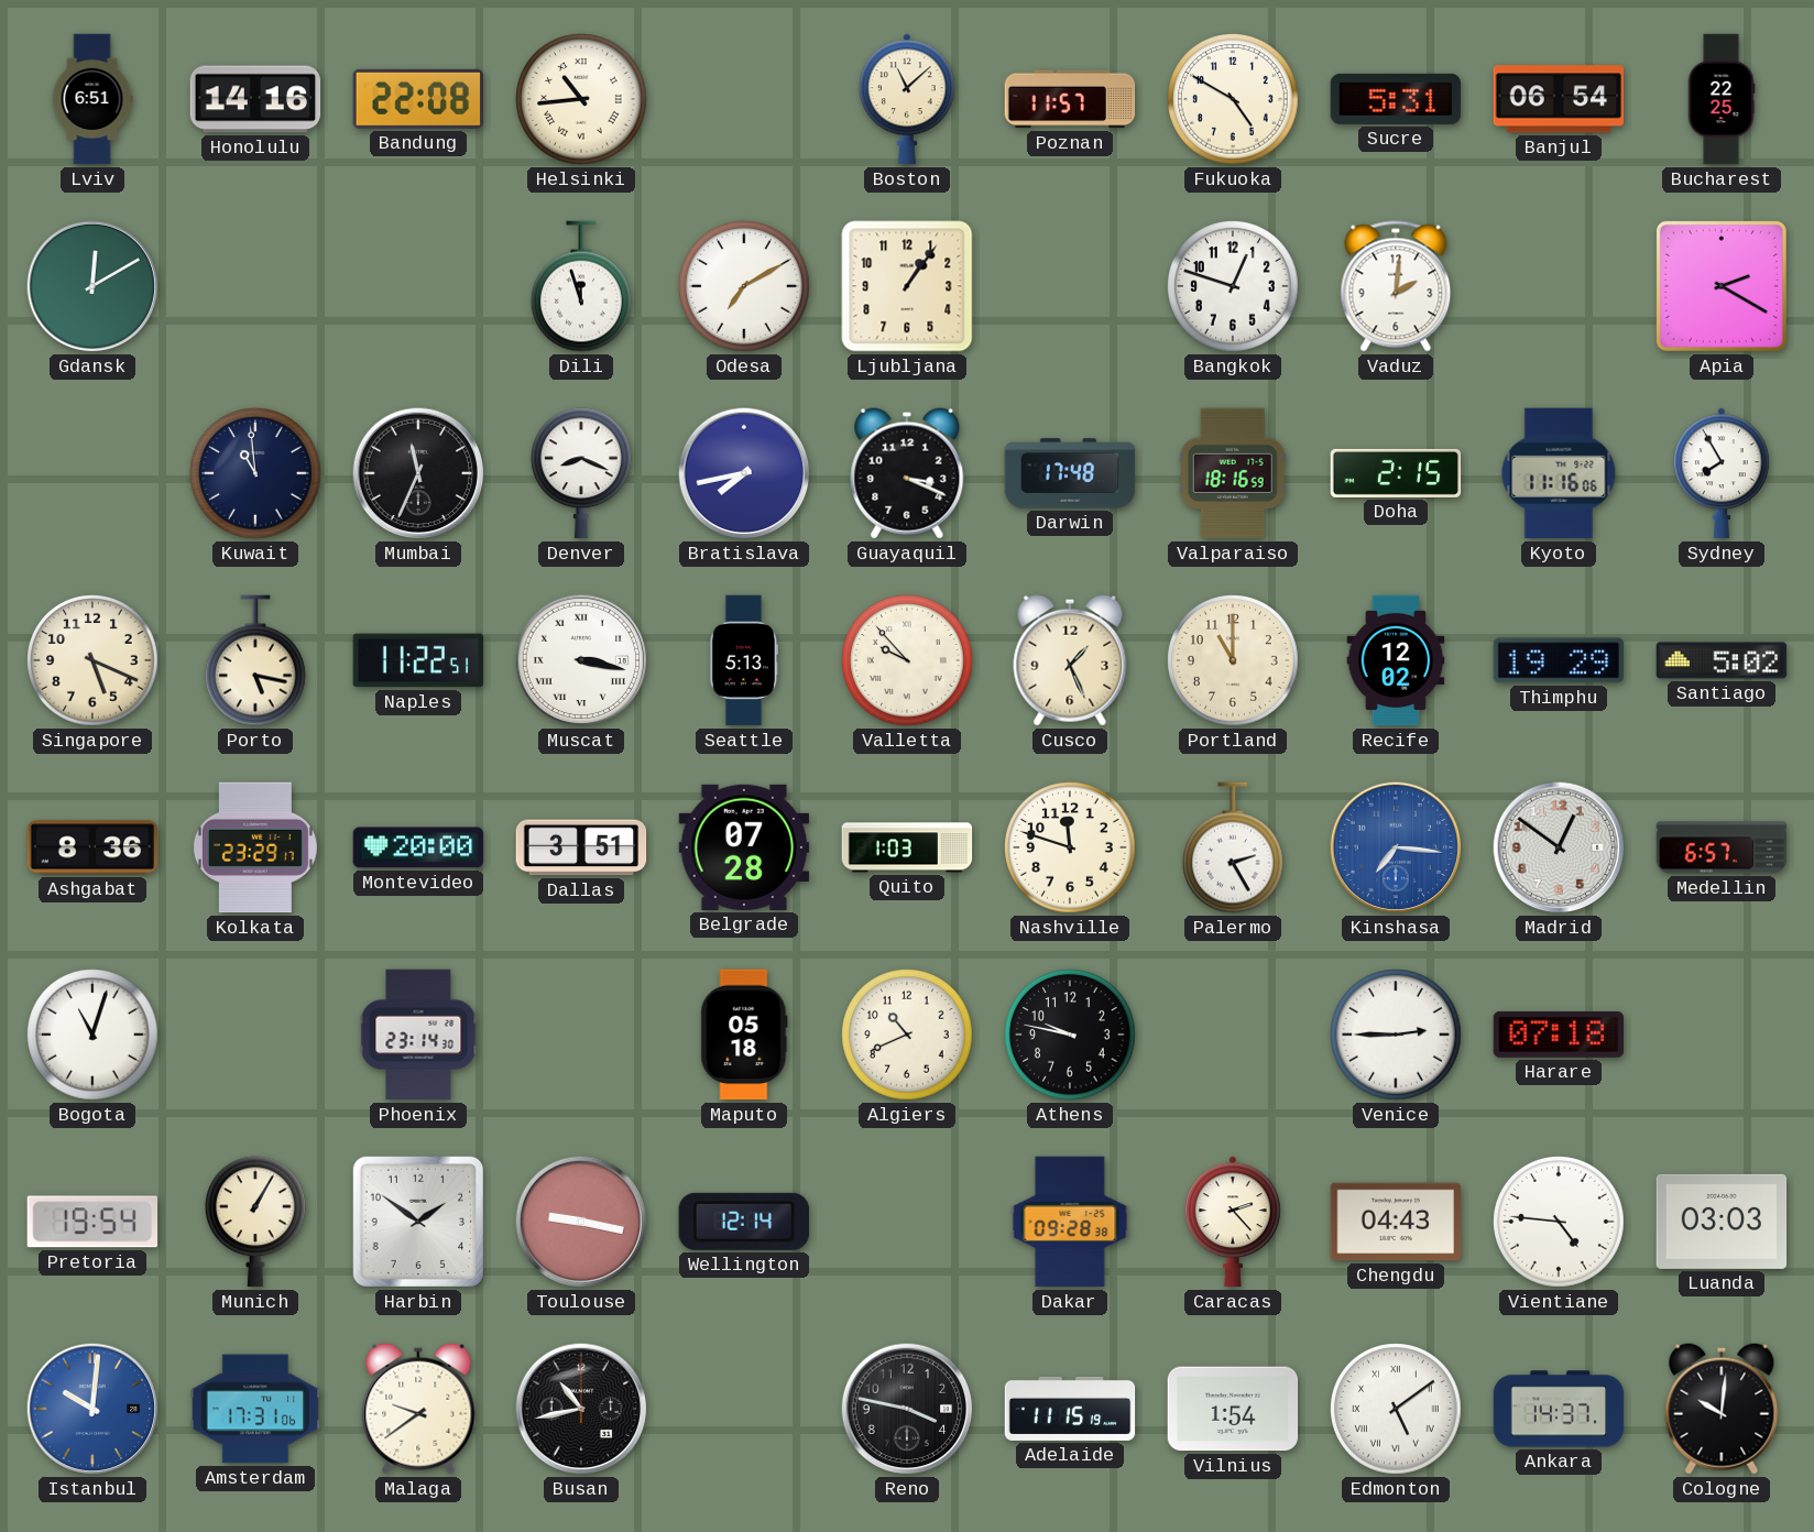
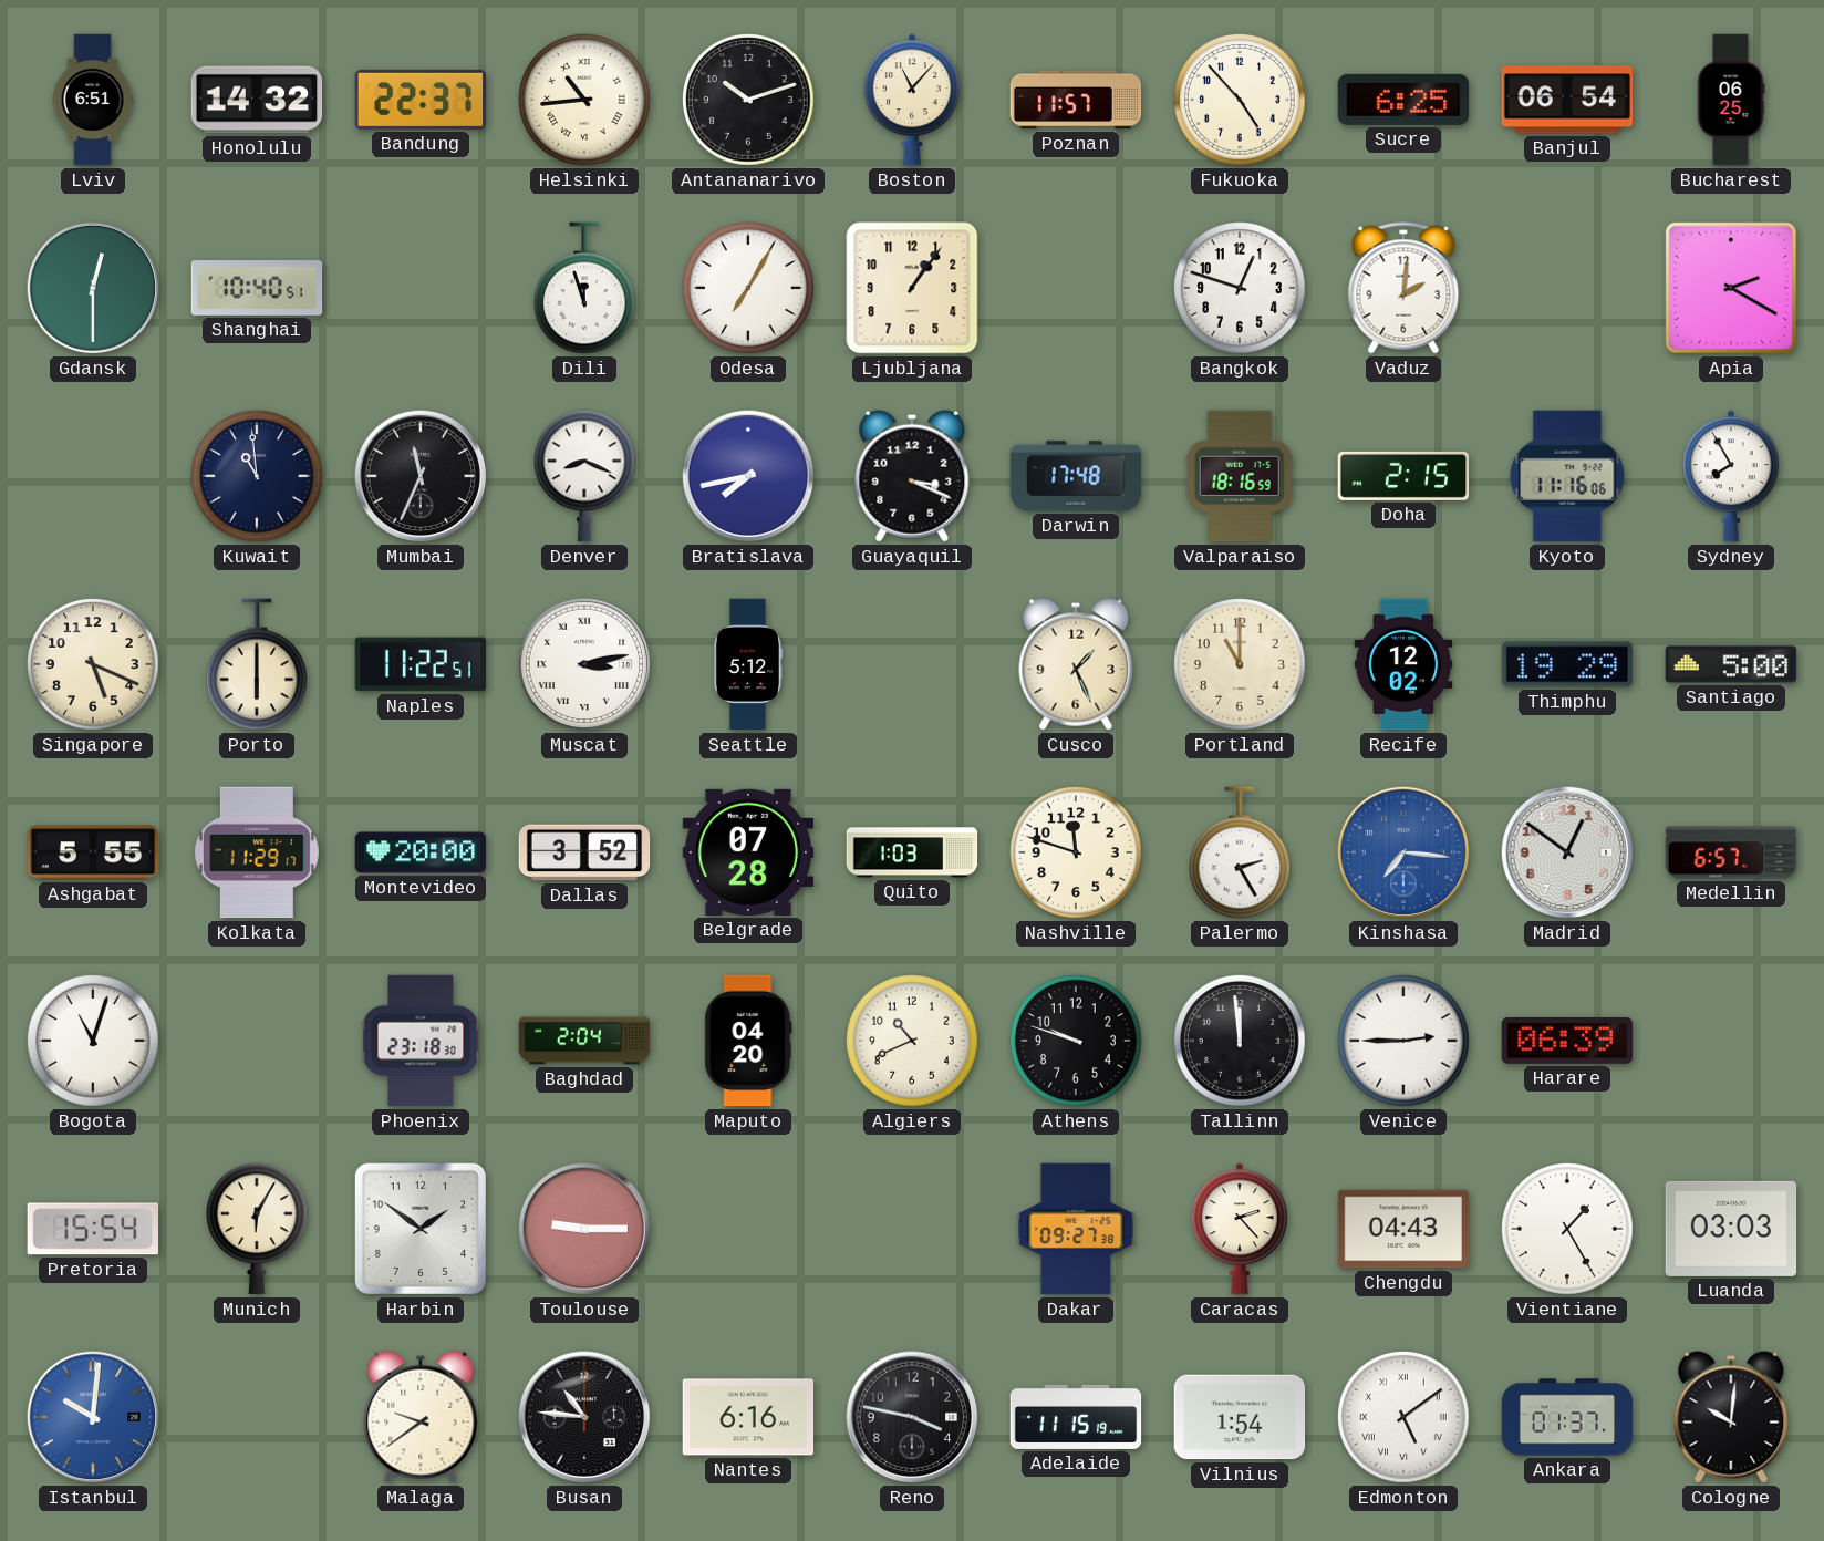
Honolulu: 14:16 -> 14:32
Bandung: 22:08 -> 22:37
Antananarivo: none -> 10:12
Boston: 11:08 -> 11:07
Fukuoka: 4:50 -> 4:53
Sucre: 5:31 -> 6:25
Bucharest: 22:25 -> 06:25
Gdansk: 12:10 -> 12:30
Shanghai: none -> 10:40
Odesa: 7:10 -> 7:05
Porto: 5:17 -> 6:00
Muscat: 3:17 -> 3:13
Seattle: 5:13 -> 5:12
Valletta: 9:53 -> none
Santiago: 5:02 -> 5:00
Ashgabat: 8:36 -> 5:55
Kolkata: 23:29 -> 11:29
Dallas: 3:51 -> 3:52
Phoenix: 23:14 -> 23:18
Baghdad: none -> 2:04
Maputo: 05:18 -> 04:20
Athens: 9:47 -> 9:48
Tallinn: none -> 11:59
Harare: 07:18 -> 06:39
Pretoria: 19:54 -> 15:54
Munich: 1:05 -> 6:05
Toulouse: 9:17 -> 9:15
Wellington: 12:14 -> none
Dakar: 09:28 -> 09:27
Vientiane: 4:46 -> 1:25
Amsterdam: 17:31 -> none
Busan: 10:43 -> 10:46
Nantes: none -> 6:16
Ankara: 14:37 -> 01:37
